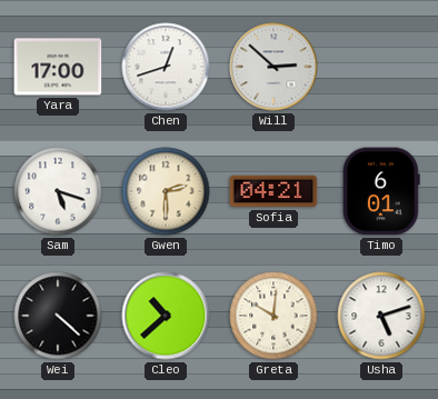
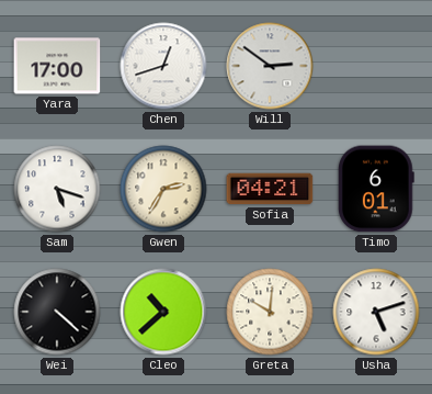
Will: 2:52 -> 2:51
Gwen: 2:30 -> 2:35
